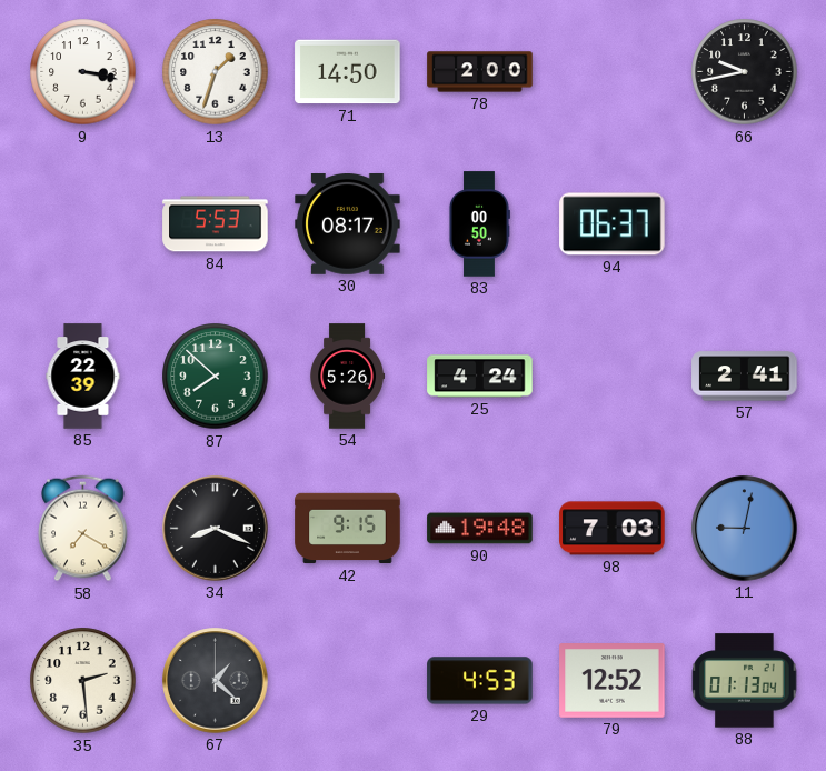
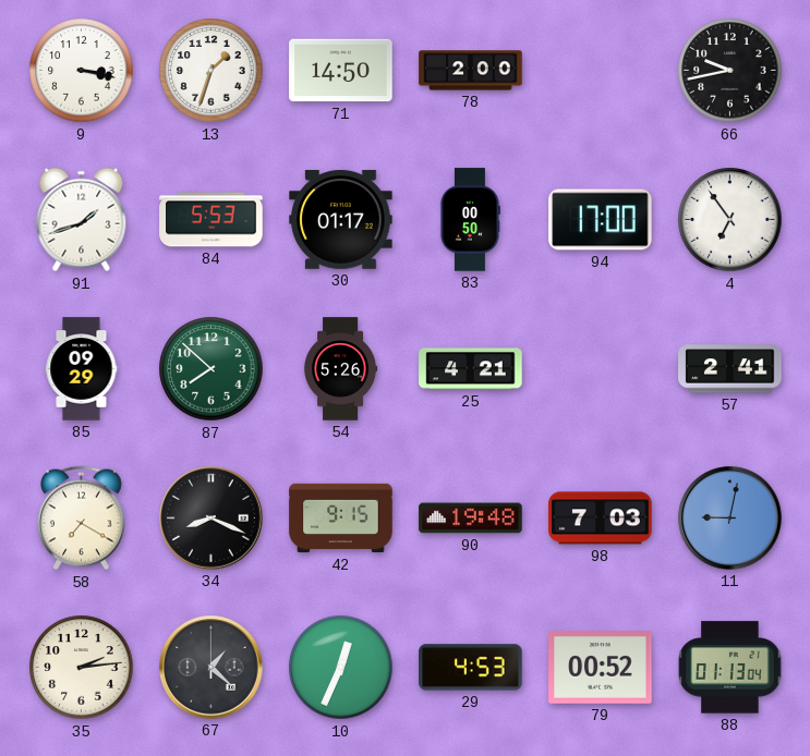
91: none -> 1:42
30: 08:17 -> 01:17
94: 06:37 -> 17:00
4: none -> 6:54
85: 22:39 -> 09:29
25: 4:24 -> 4:21
35: 2:29 -> 2:14
10: none -> 12:34
79: 12:52 -> 00:52
